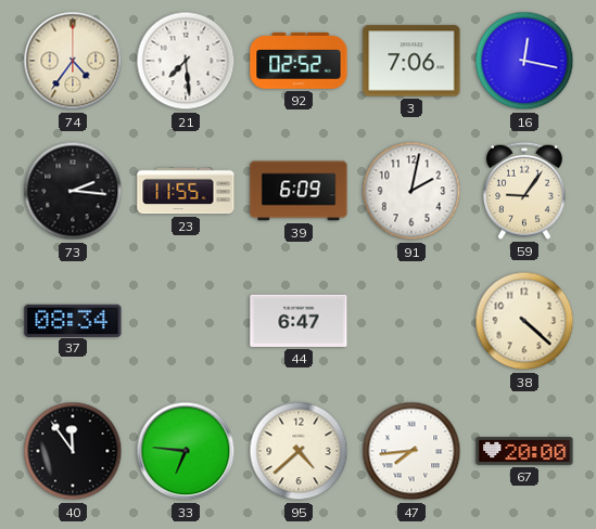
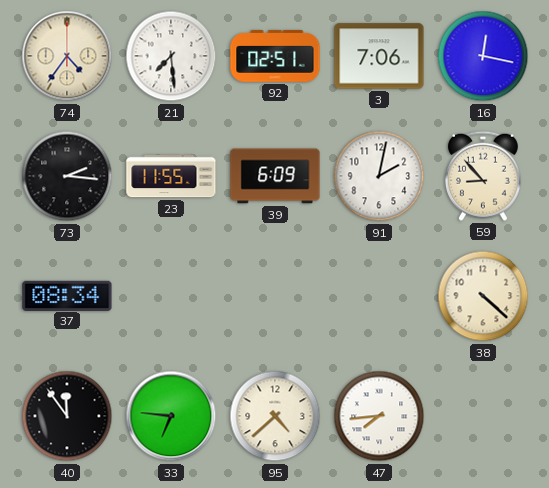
92: 02:52 -> 02:51
59: 9:06 -> 8:53
44: 6:47 -> none
67: 20:00 -> none
